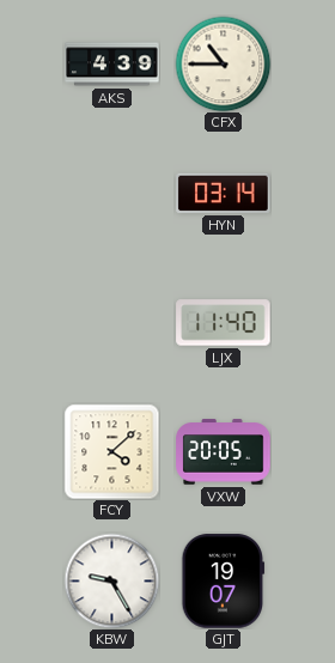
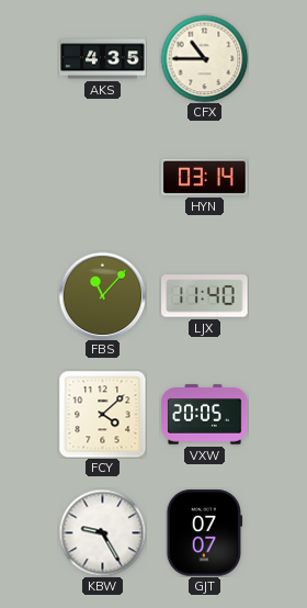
AKS: 4:39 -> 4:35
FBS: none -> 11:07
GJT: 19:07 -> 07:07
